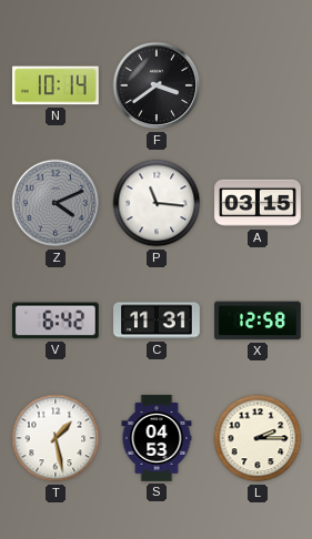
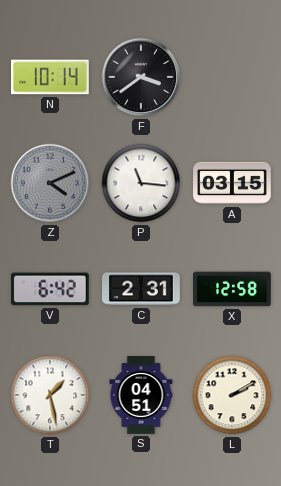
C: 11:31 -> 2:31
S: 04:53 -> 04:51
L: 2:15 -> 2:10
